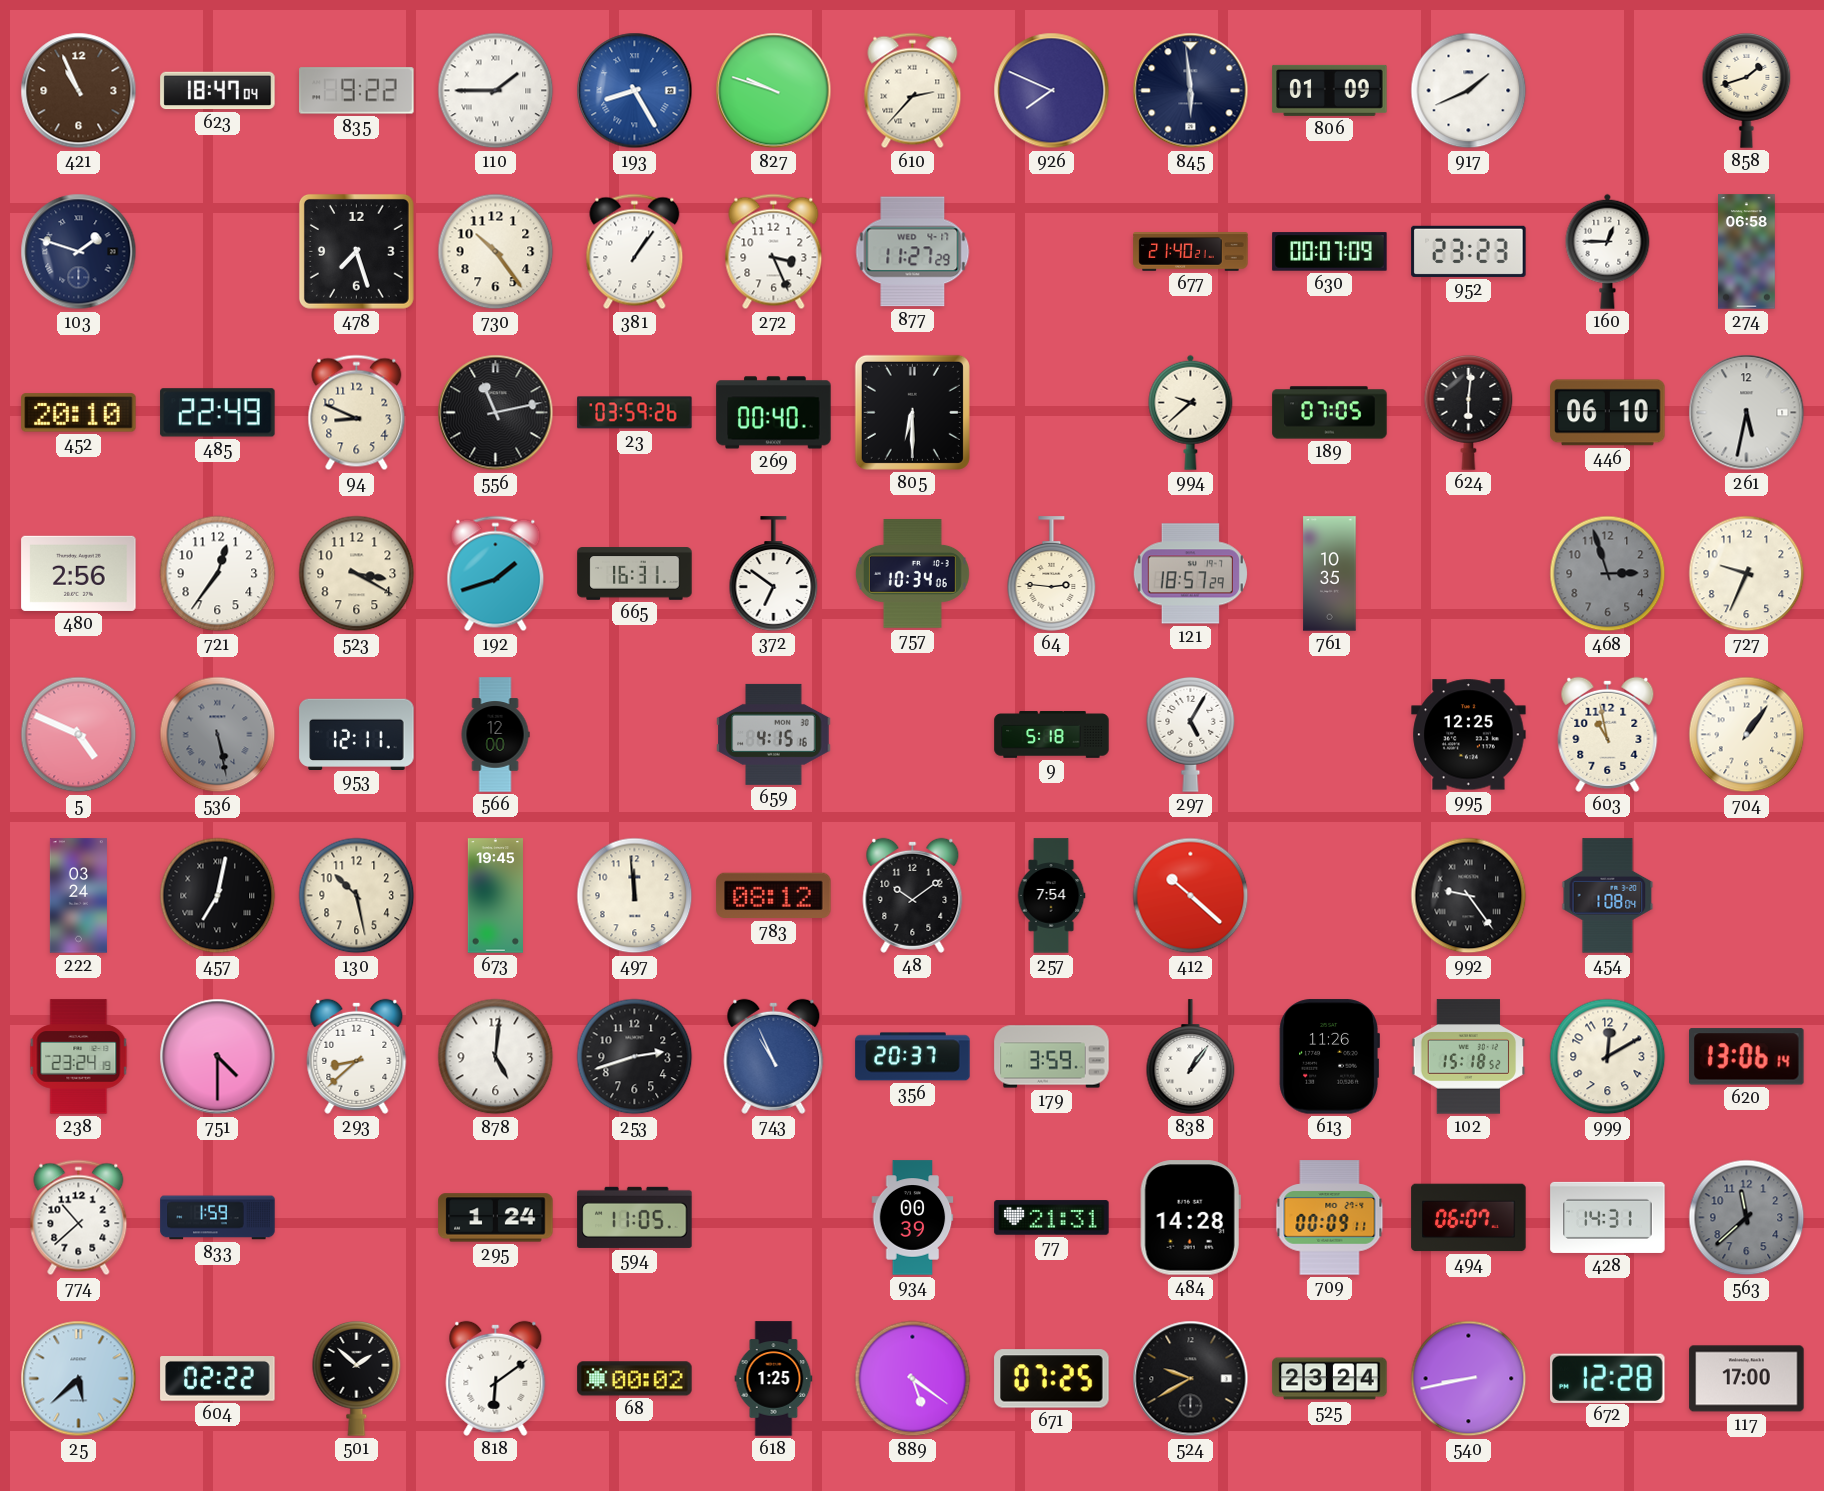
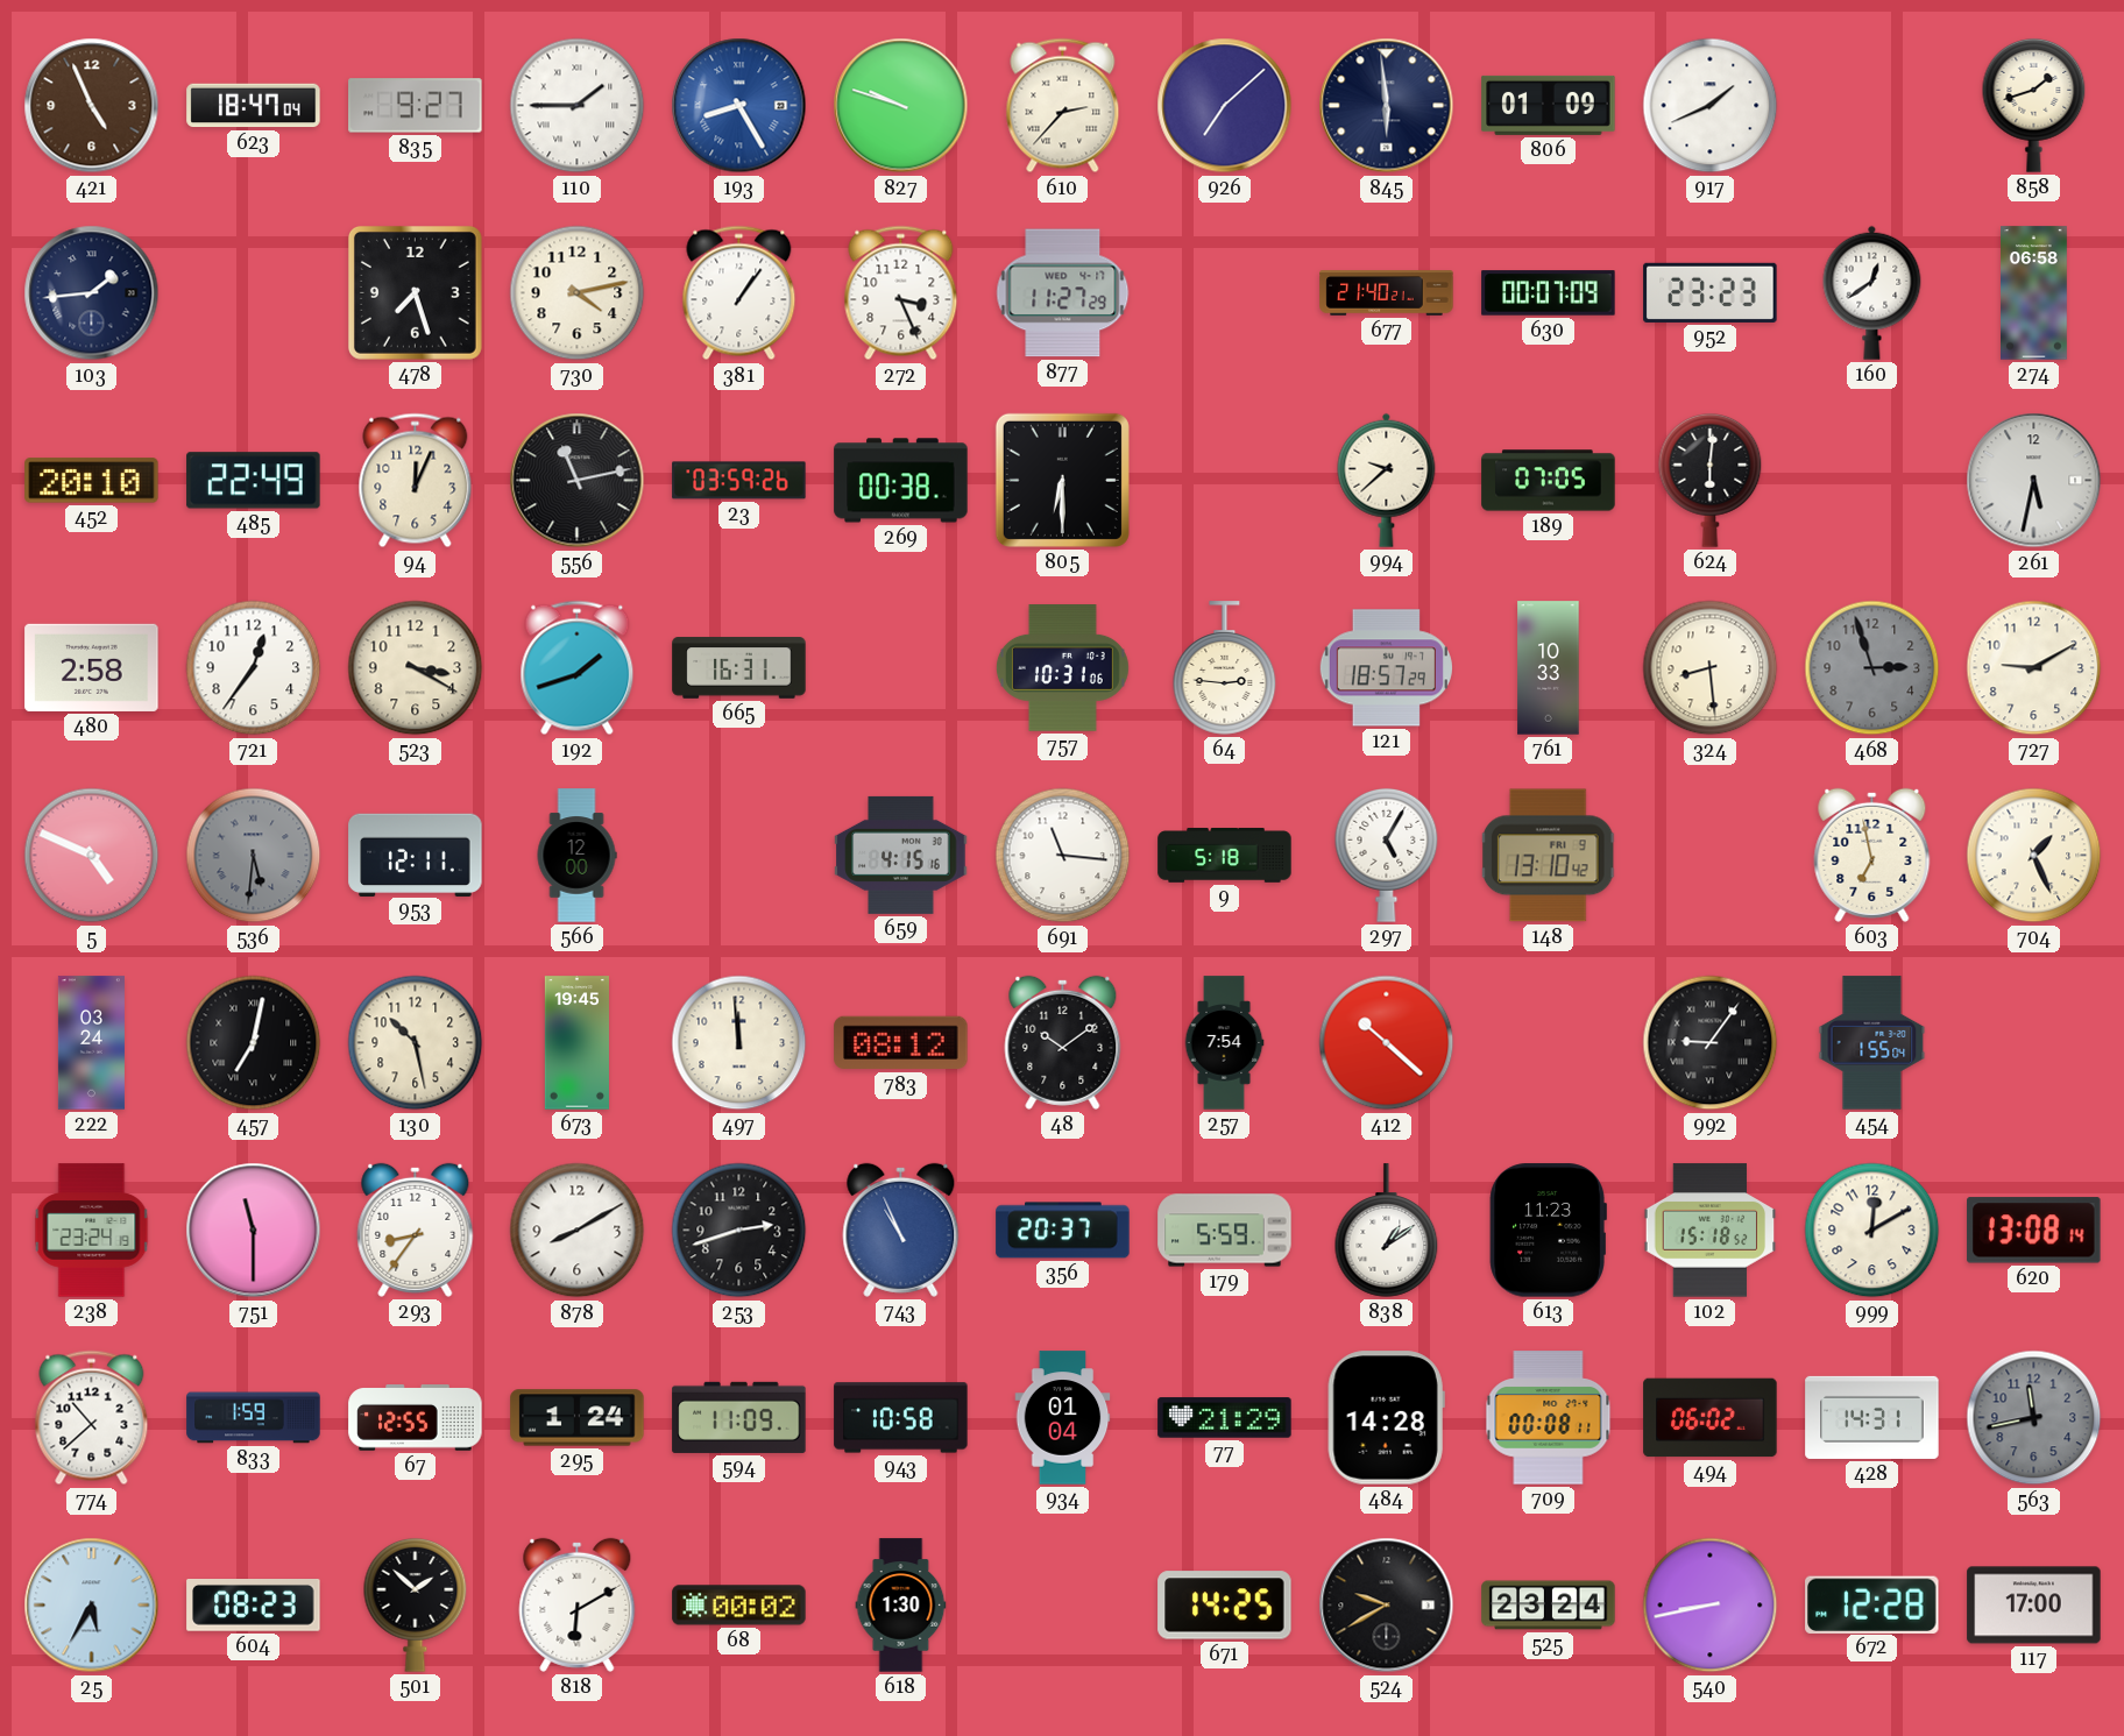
421: 10:56 -> 4:56
835: 9:22 -> 9:27
926: 7:49 -> 7:08
103: 1:48 -> 1:44
730: 10:24 -> 4:13
160: 12:45 -> 12:39
94: 8:49 -> 12:04
269: 00:40 -> 00:38
446: 06:10 -> none
480: 2:56 -> 2:58
372: 6:51 -> none
757: 10:34 -> 10:31
761: 10:35 -> 10:33
324: none -> 8:29
727: 9:34 -> 9:10
536: 5:28 -> 5:31
691: none -> 11:16
148: none -> 13:10
995: 12:25 -> none
603: 10:58 -> 6:58
704: 1:06 -> 1:26
992: 9:24 -> 9:06
454: 1:08 -> 1:55
751: 4:30 -> 11:30
293: 8:38 -> 8:36
878: 5:01 -> 8:10
179: 3:59 -> 5:59
838: 1:06 -> 1:09
613: 11:26 -> 11:23
620: 13:06 -> 13:08
67: none -> 12:55
594: 11:05 -> 11:09
943: none -> 10:58
934: 00:39 -> 01:04
77: 21:31 -> 21:29
709: 00:09 -> 00:08
494: 06:07 -> 06:02
563: 11:38 -> 11:43
25: 5:38 -> 5:35
604: 02:22 -> 08:23
818: 6:09 -> 6:10
618: 1:25 -> 1:30
889: 5:21 -> none
671: 07:25 -> 14:25
